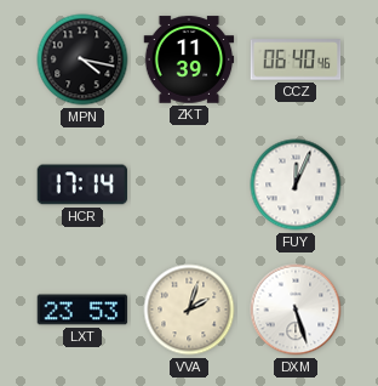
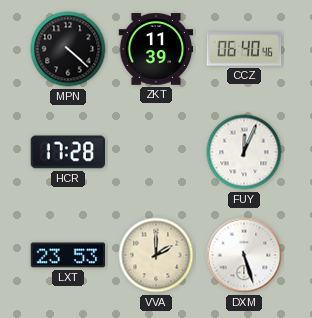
MPN: 4:17 -> 4:22
HCR: 17:14 -> 17:28
VVA: 2:03 -> 2:00
